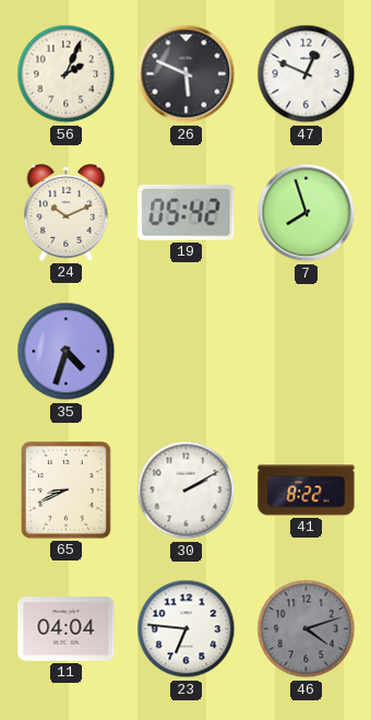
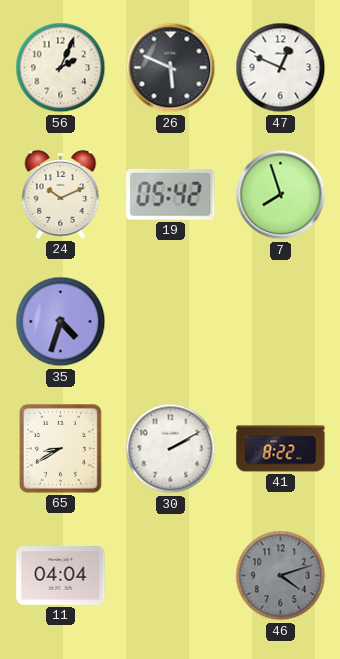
65: 8:41 -> 8:40
23: 6:46 -> none
